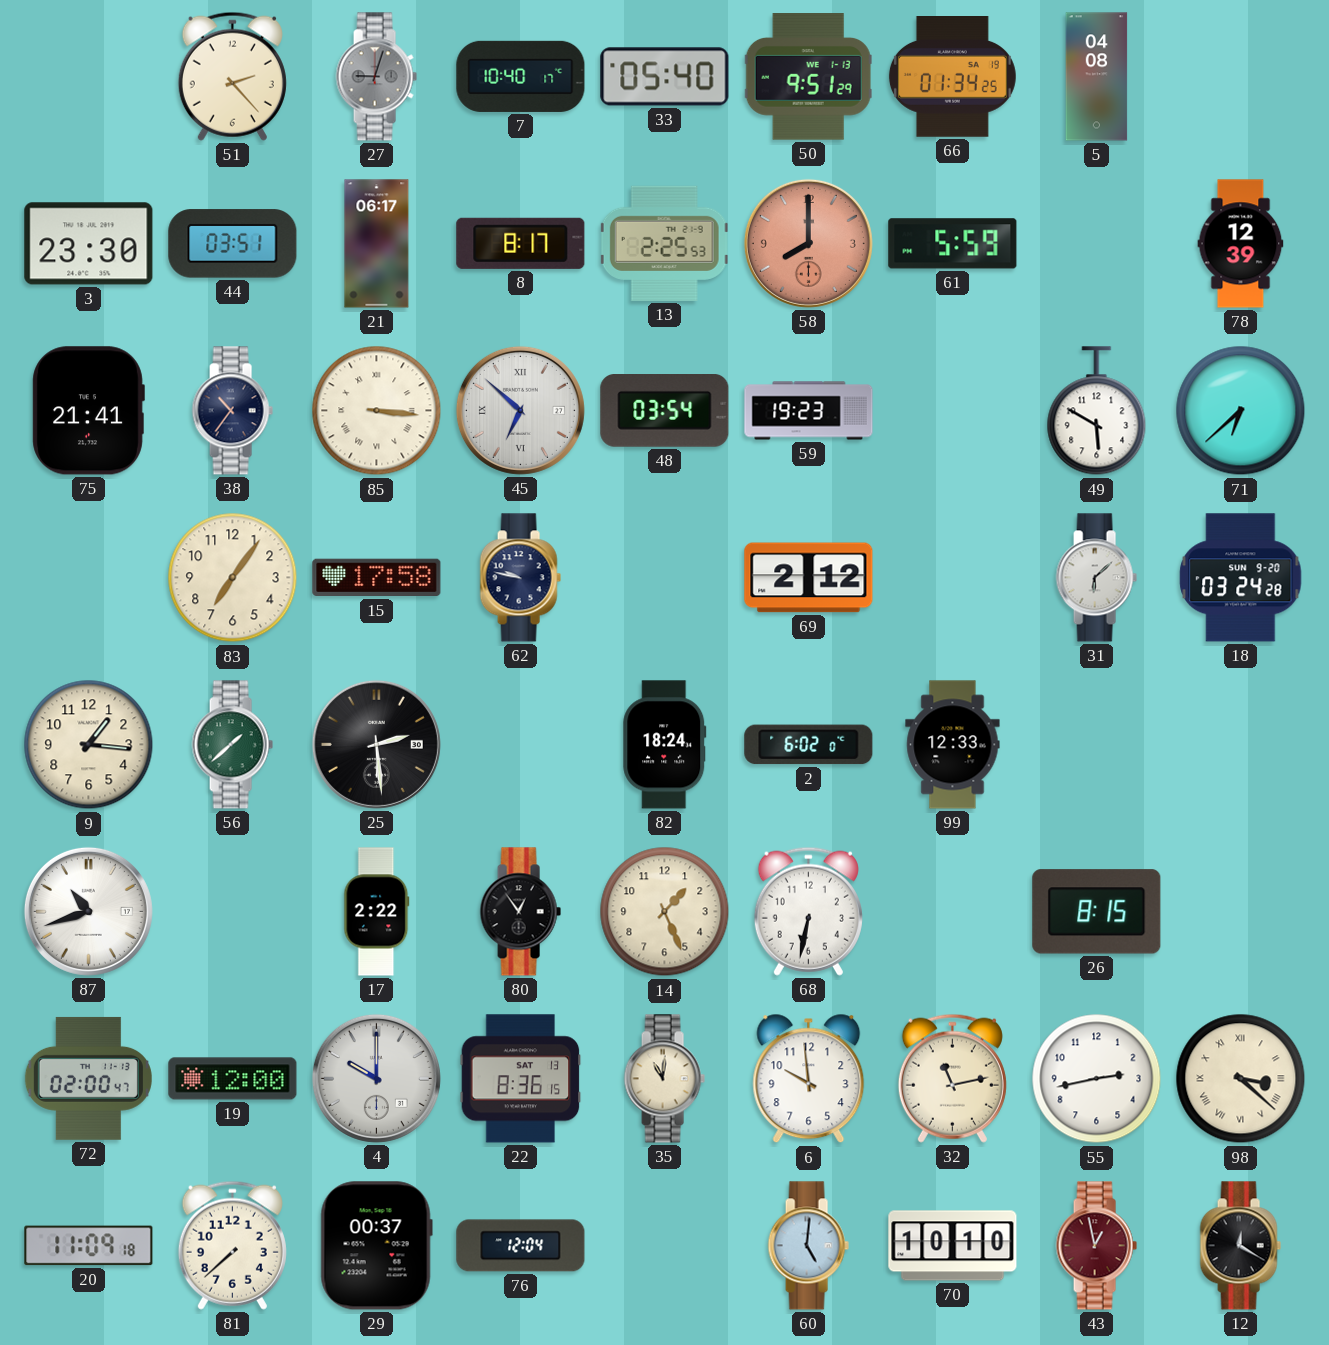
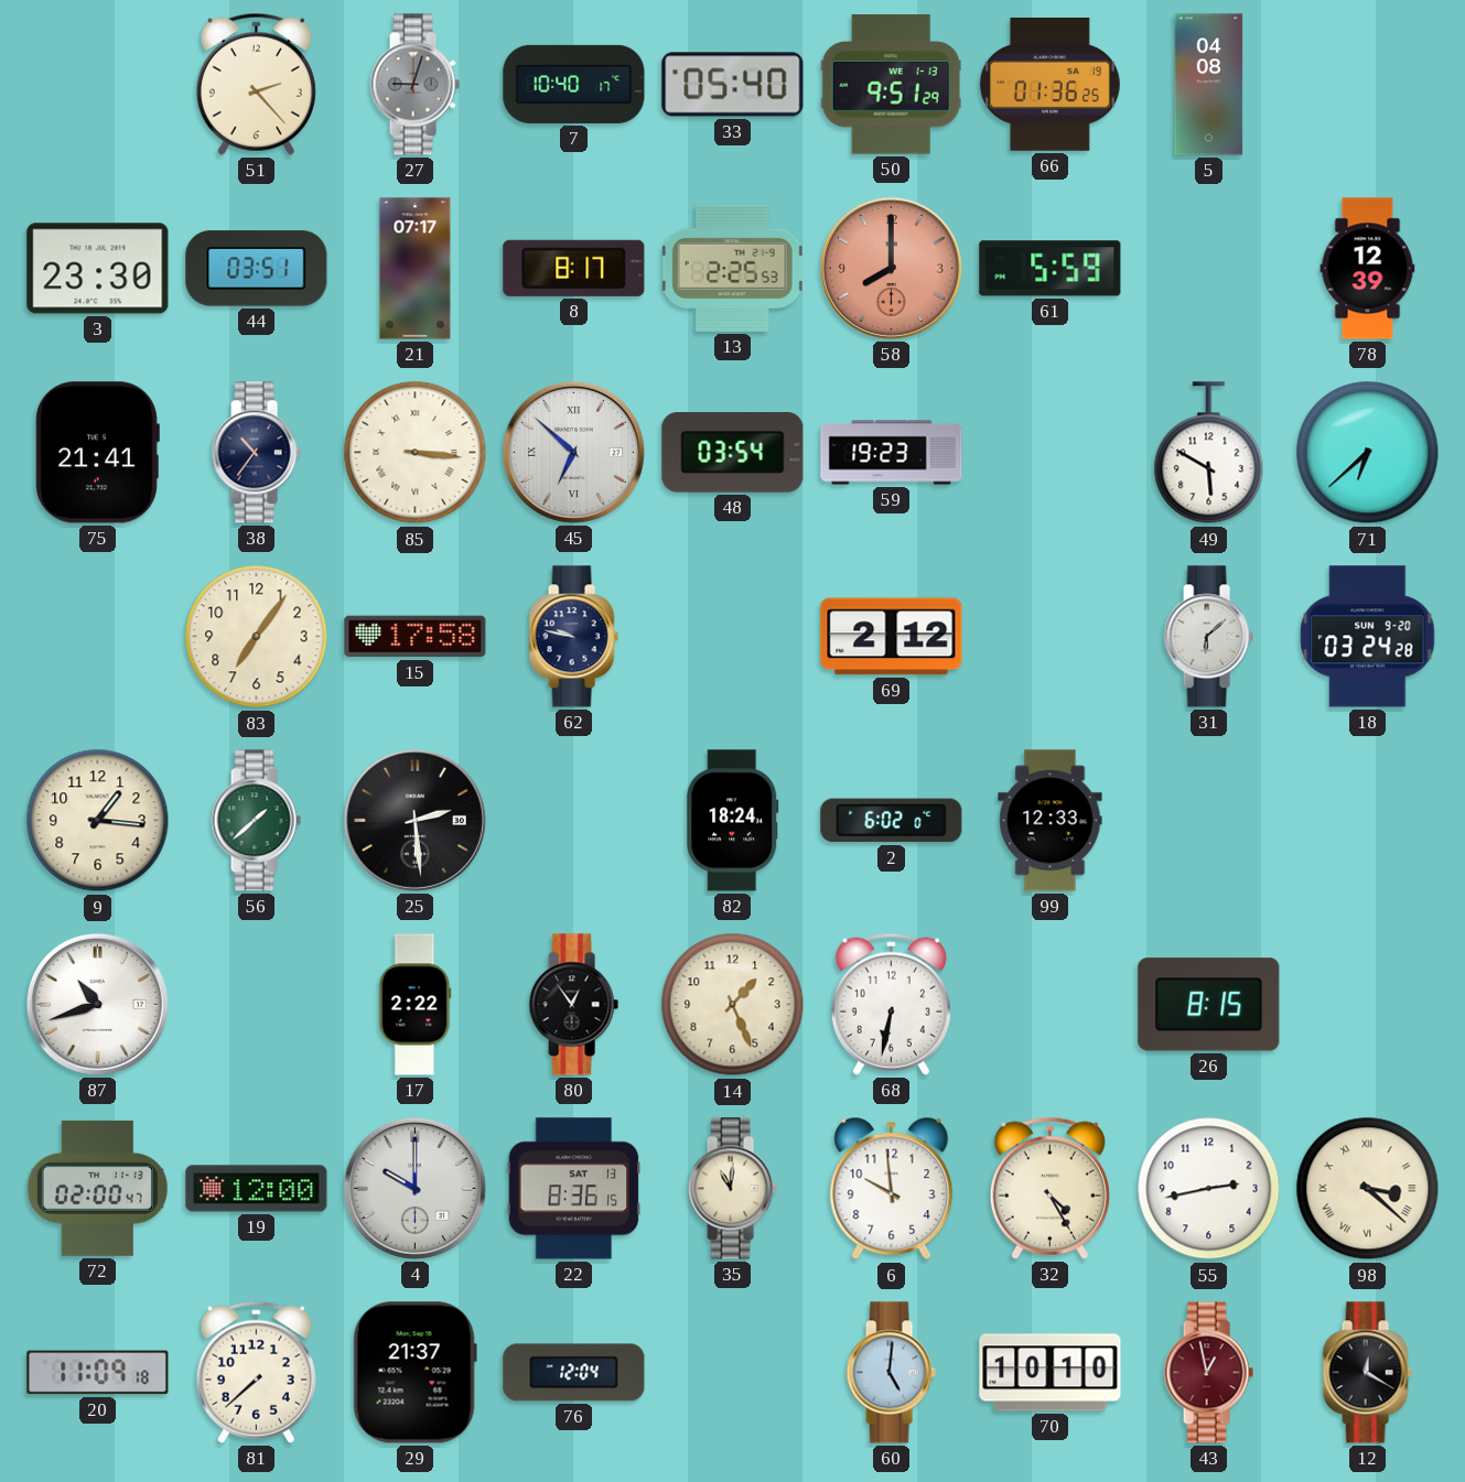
66: 01:34 -> 01:36
21: 06:17 -> 07:17
32: 11:13 -> 4:25
29: 00:37 -> 21:37
